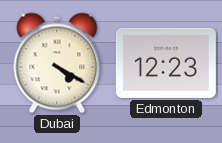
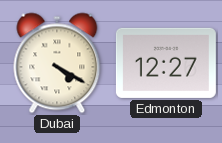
Edmonton: 12:23 -> 12:27
